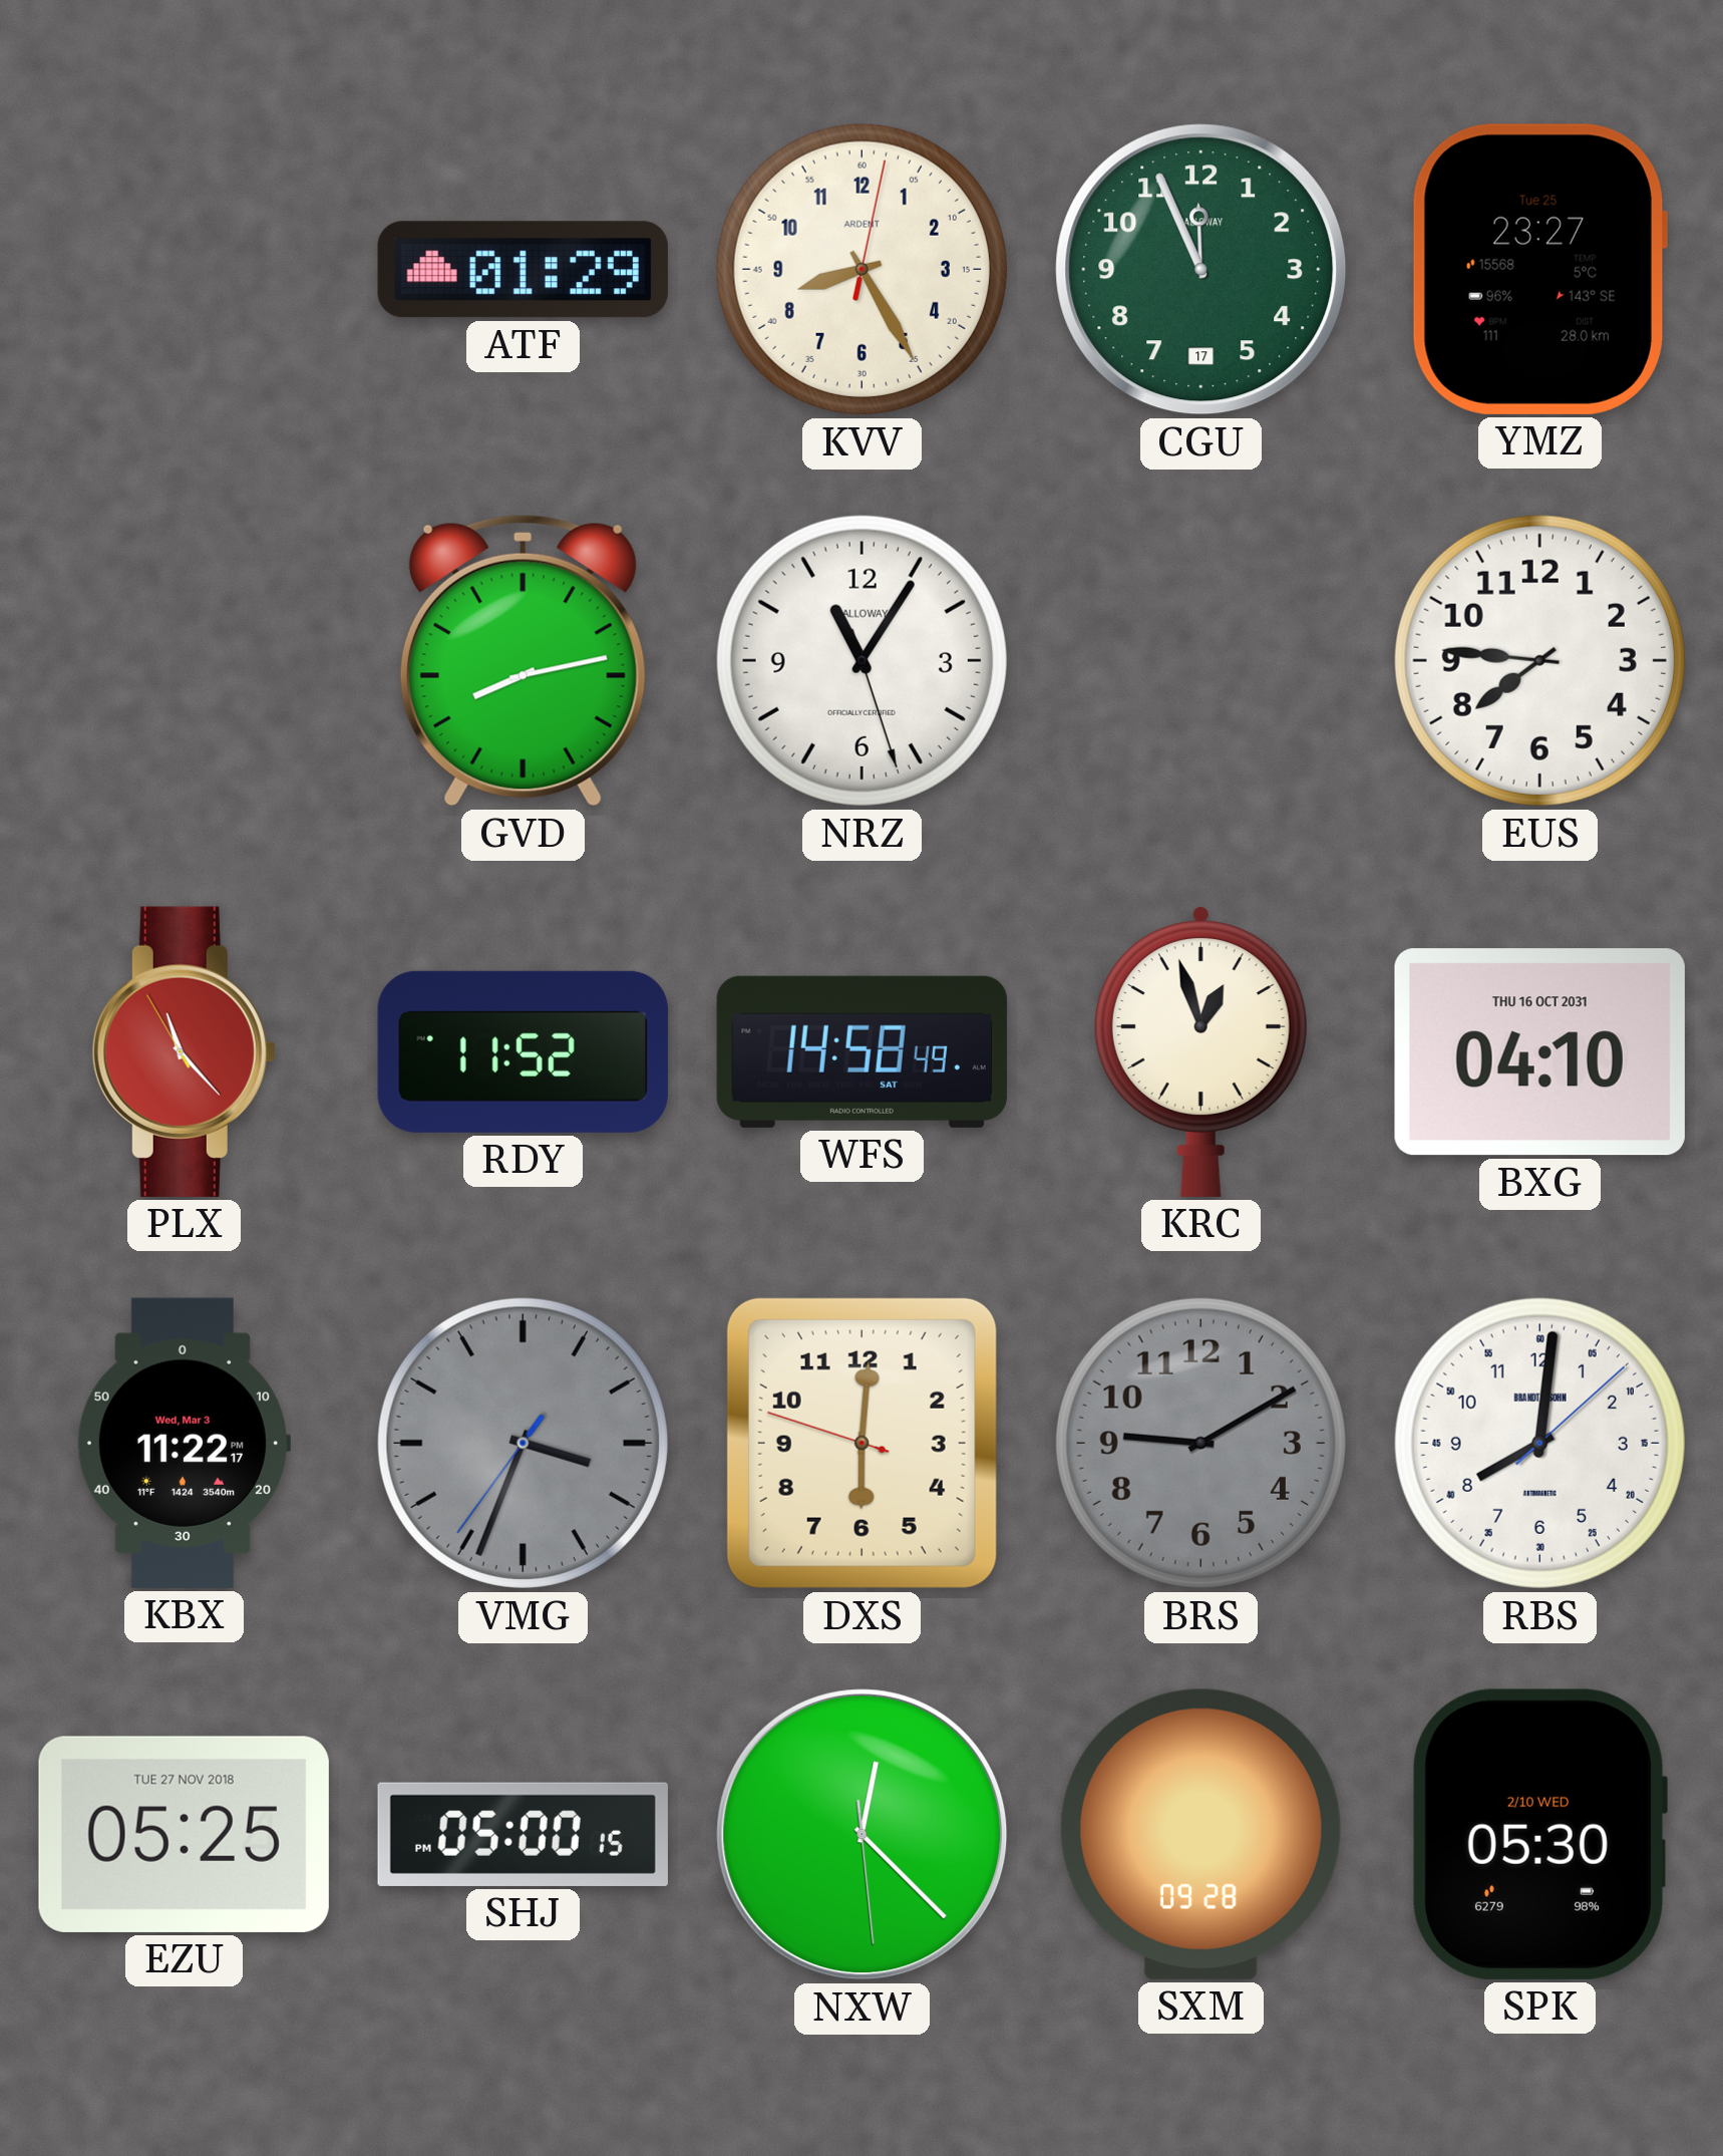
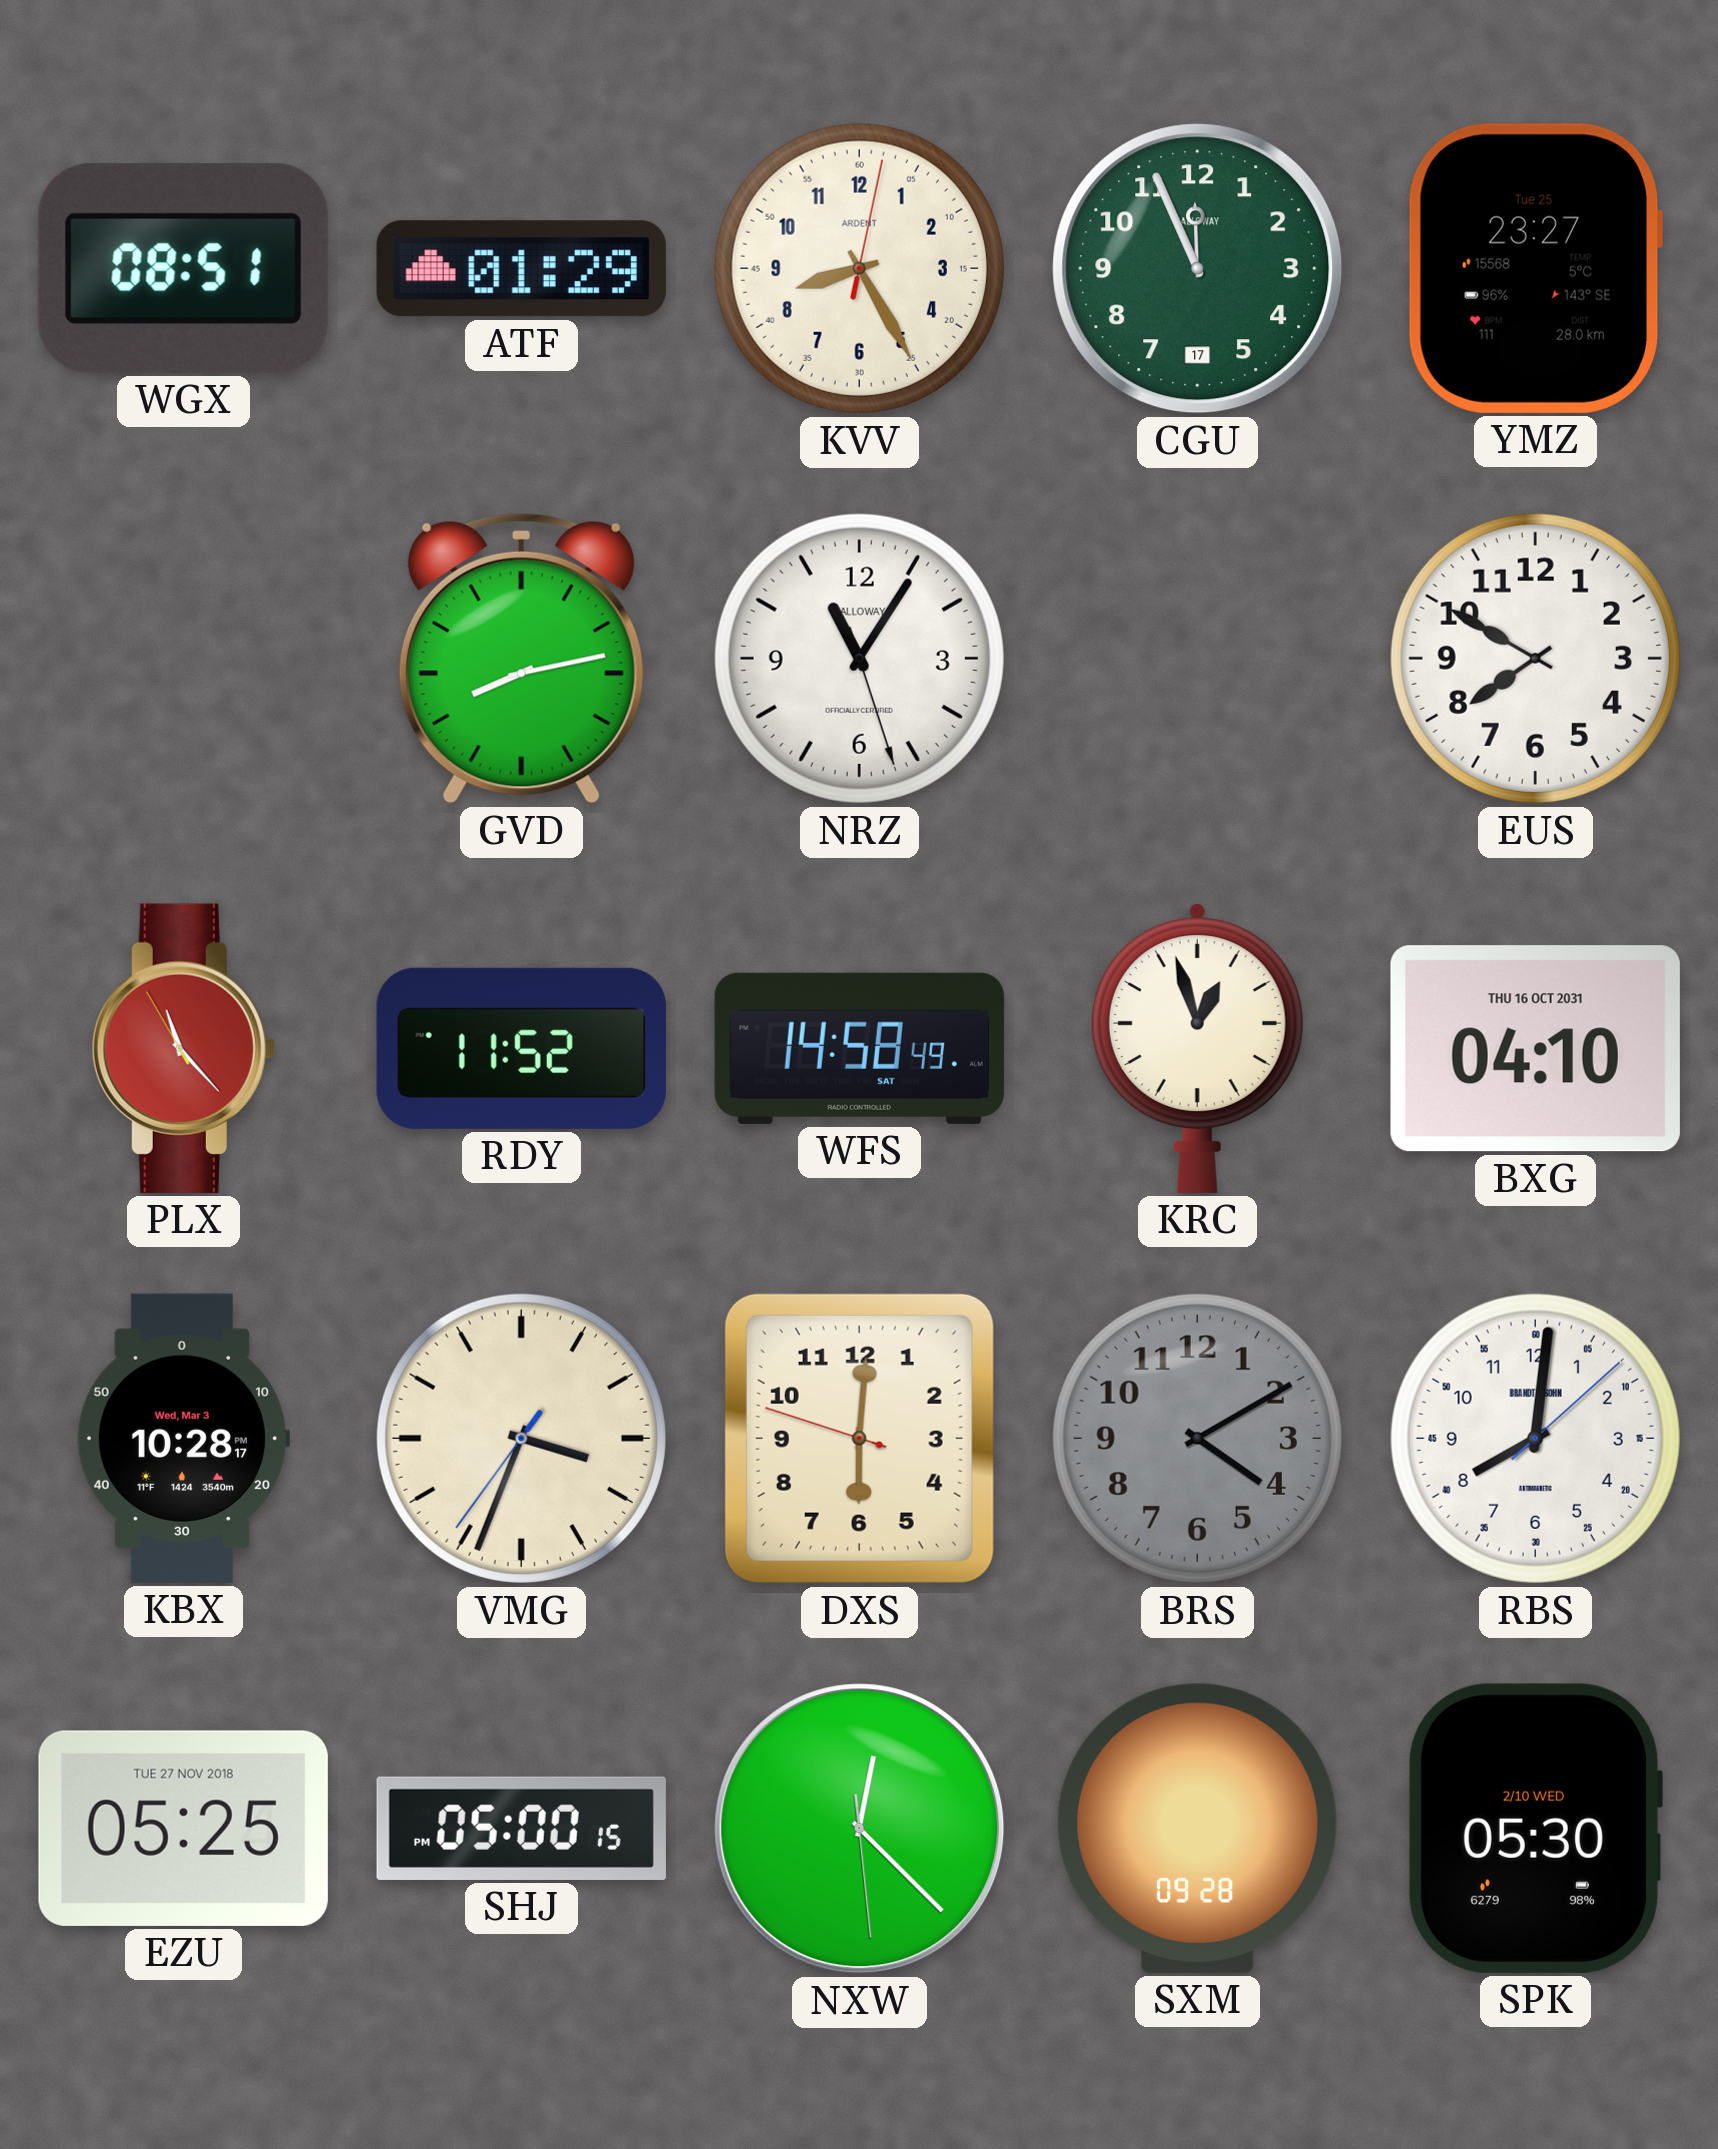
WGX: none -> 08:51
EUS: 7:46 -> 7:50
KBX: 11:22 -> 10:28
VMG dial: grey -> cream
BRS: 9:10 -> 4:10
